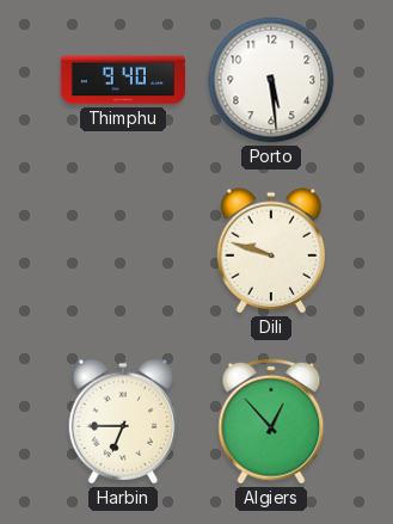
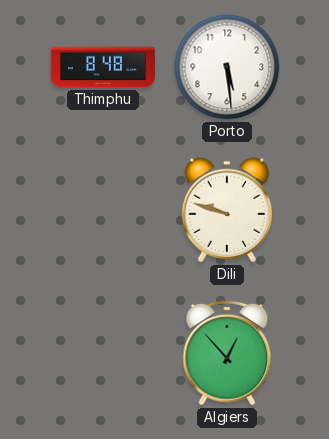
Thimphu: 9:40 -> 8:48
Harbin: 6:45 -> none
